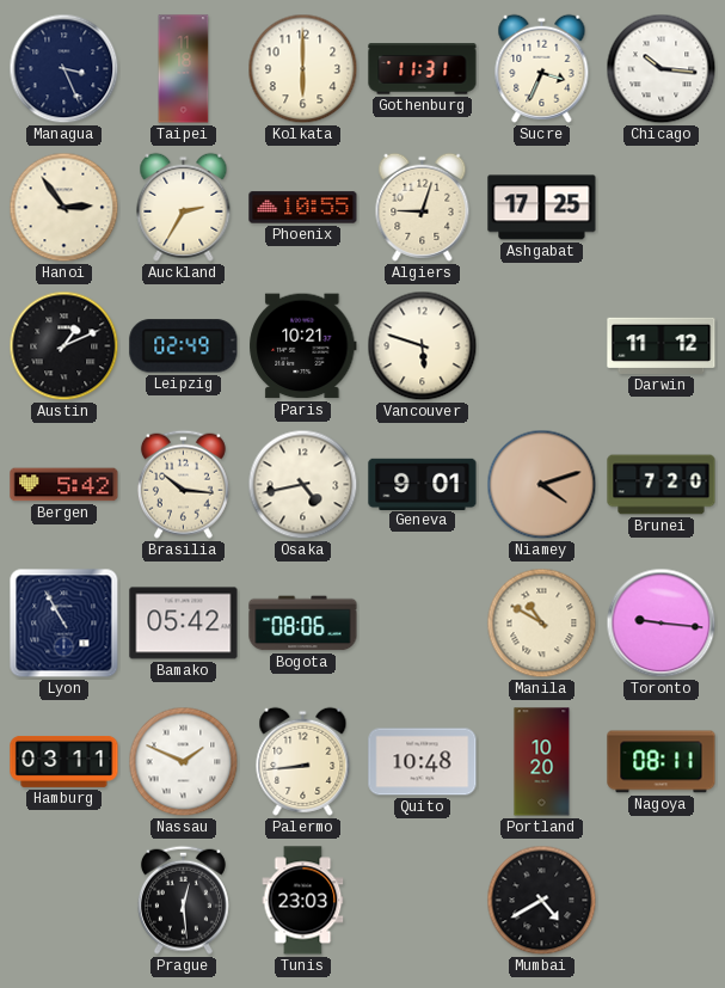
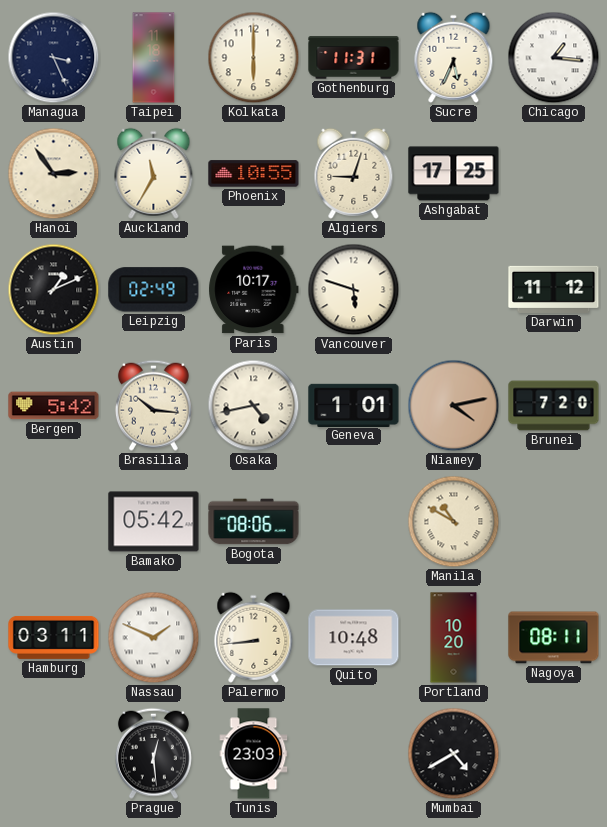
Sucre: 3:34 -> 5:34
Chicago: 10:16 -> 1:16
Auckland: 2:35 -> 11:35
Paris: 10:21 -> 10:17
Geneva: 9:01 -> 1:01
Niamey: 4:12 -> 4:13
Lyon: 10:55 -> none
Toronto: 9:16 -> none
